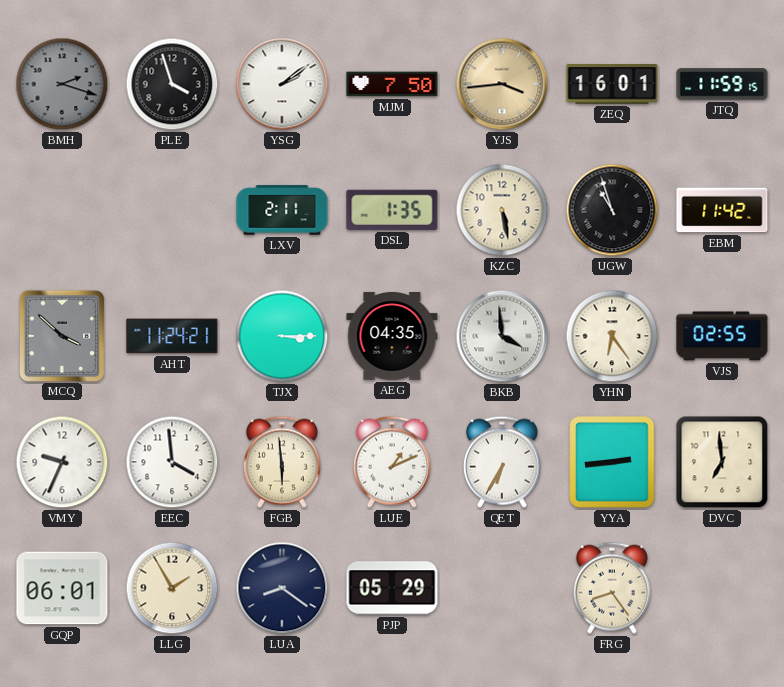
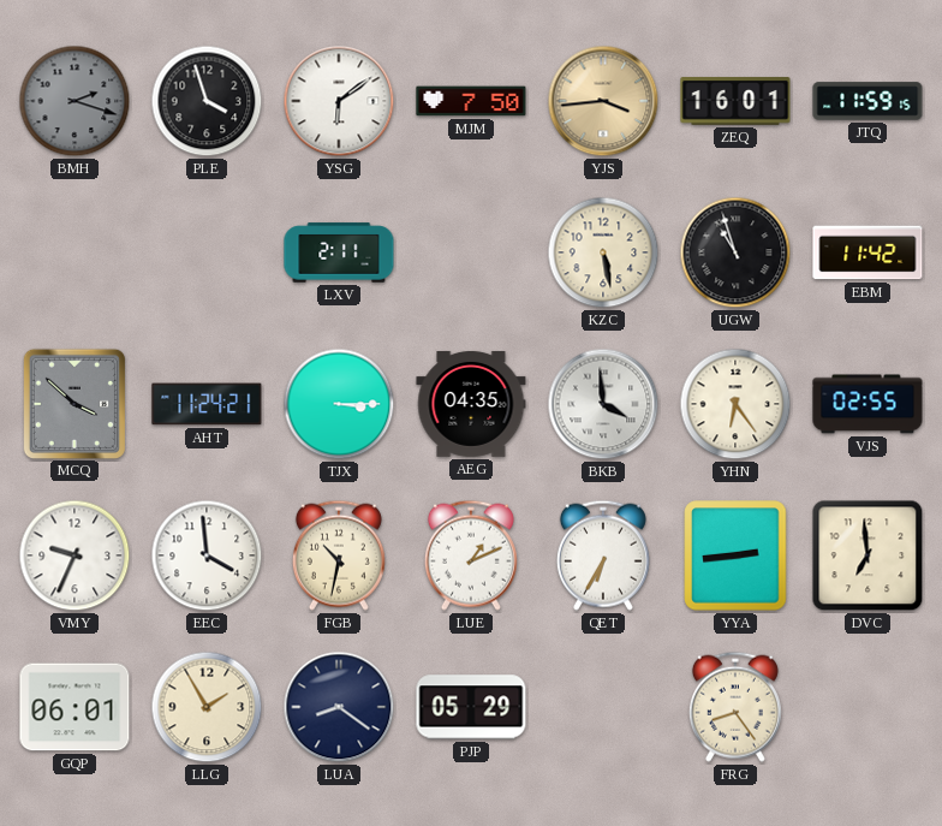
YSG: 2:09 -> 6:09
DSL: 1:35 -> none
FGB: 5:59 -> 10:32
